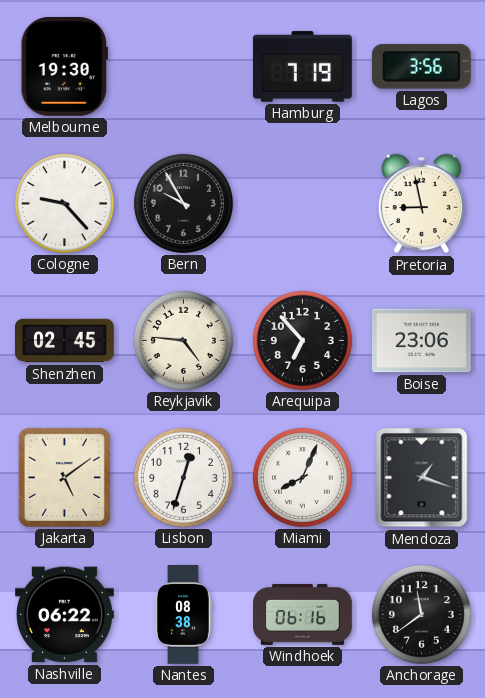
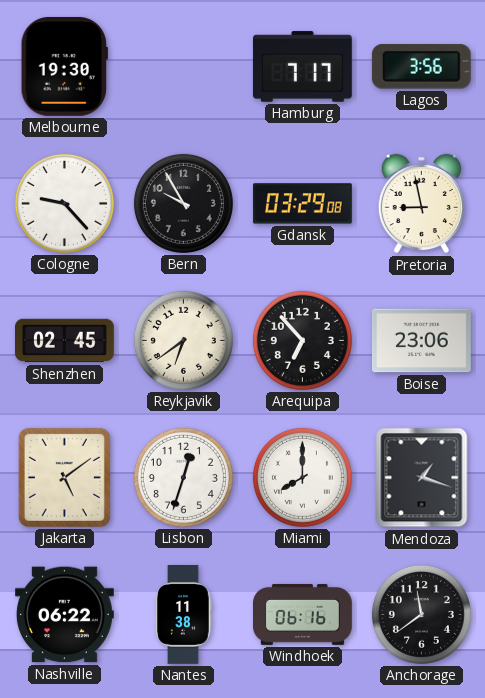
Hamburg: 7:19 -> 7:17
Gdansk: none -> 03:29
Reykjavik: 4:46 -> 6:39
Miami: 8:04 -> 8:00
Nantes: 08:38 -> 11:38
